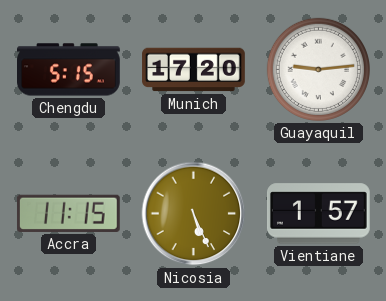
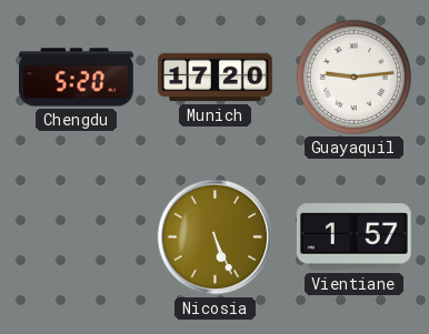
Chengdu: 5:15 -> 5:20
Accra: 11:15 -> none
